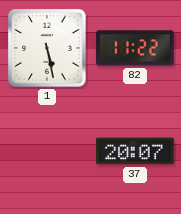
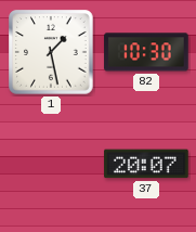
1: 5:28 -> 1:28
82: 11:22 -> 10:30
